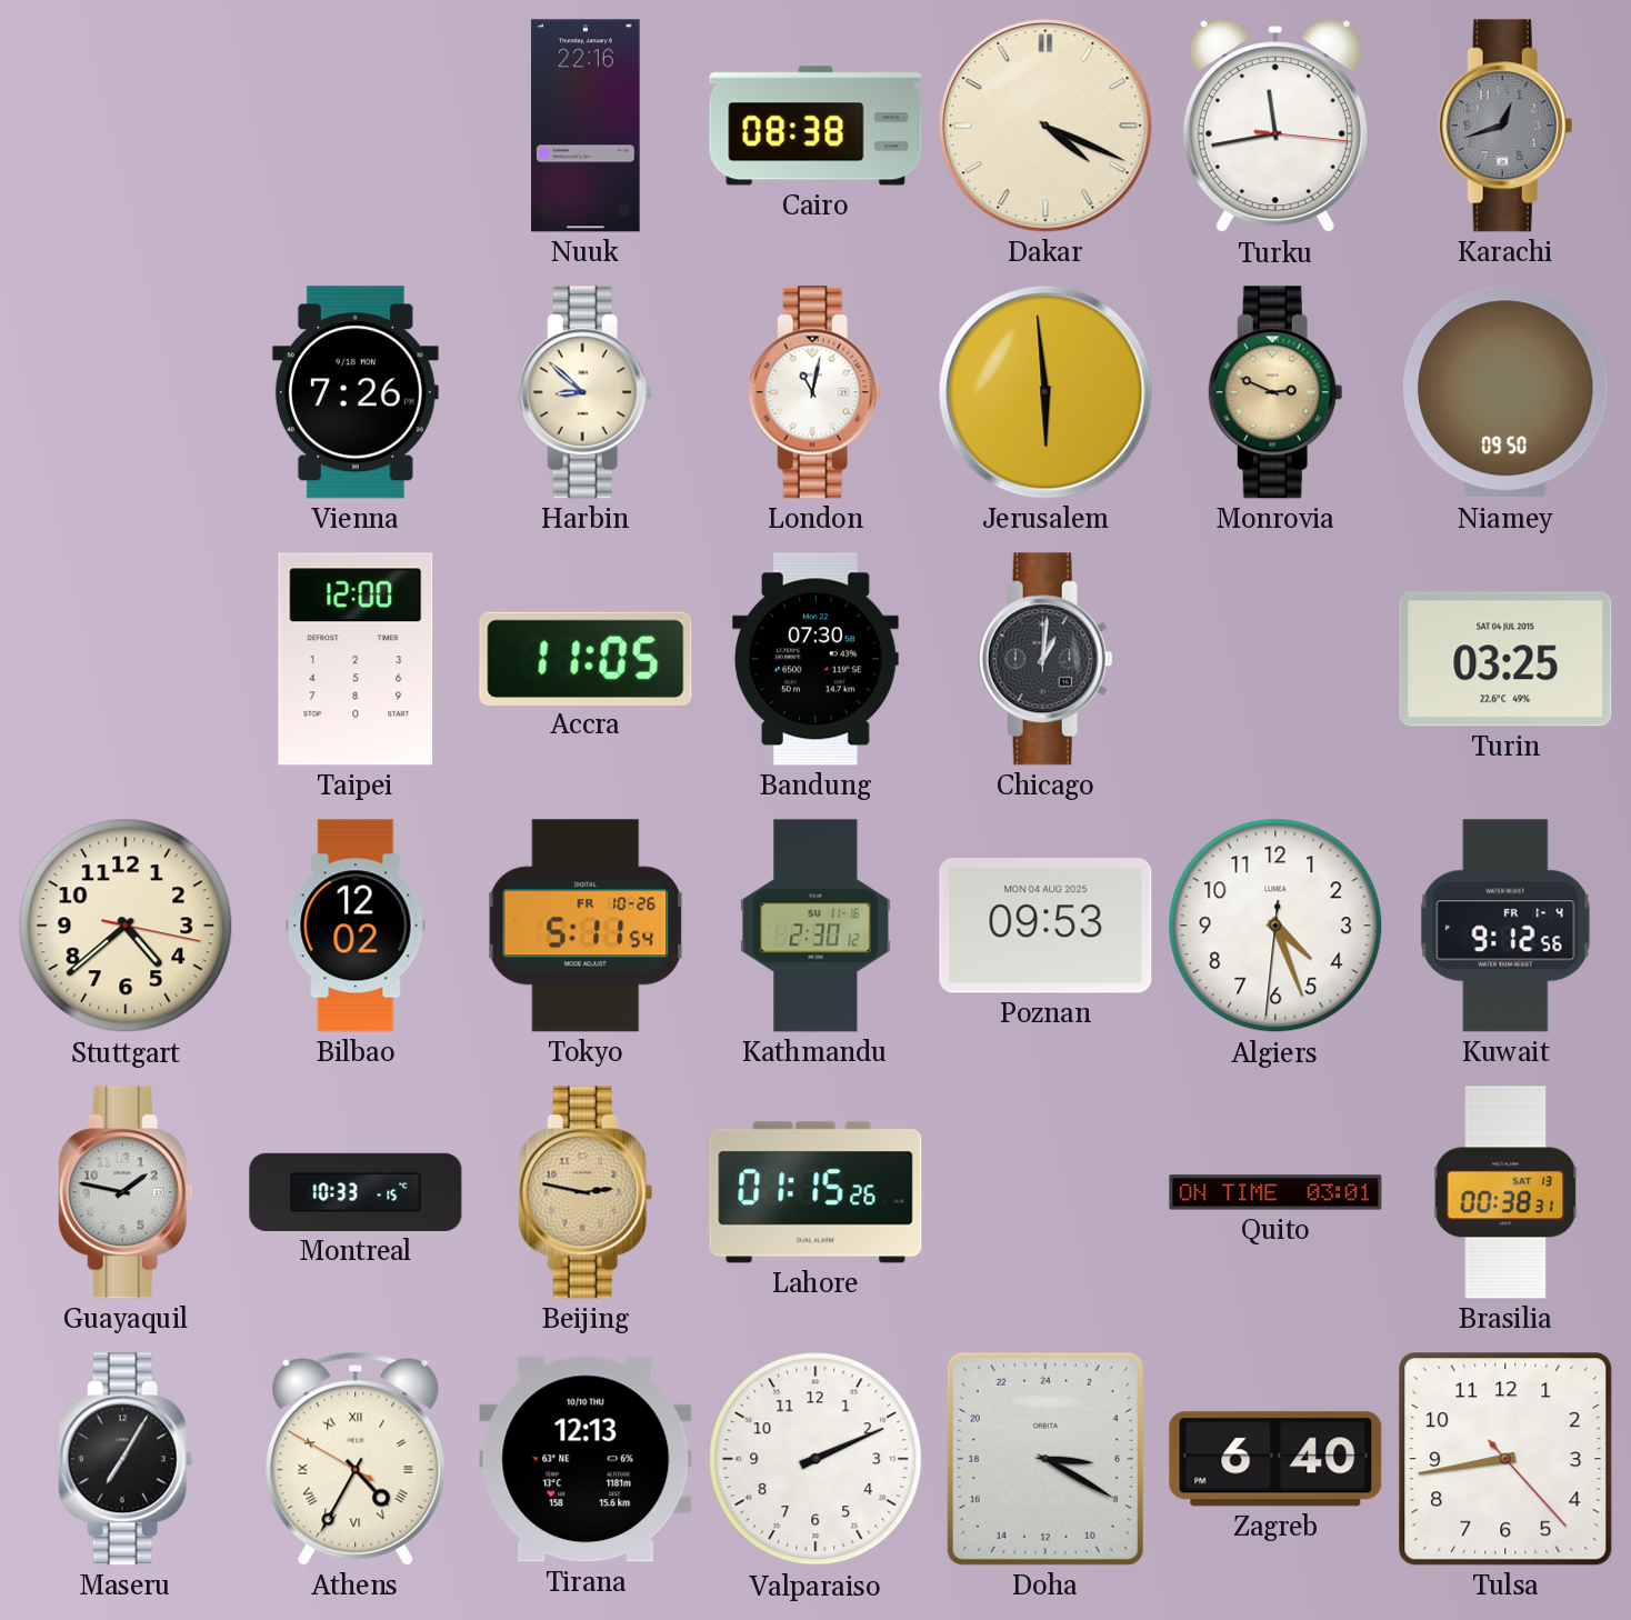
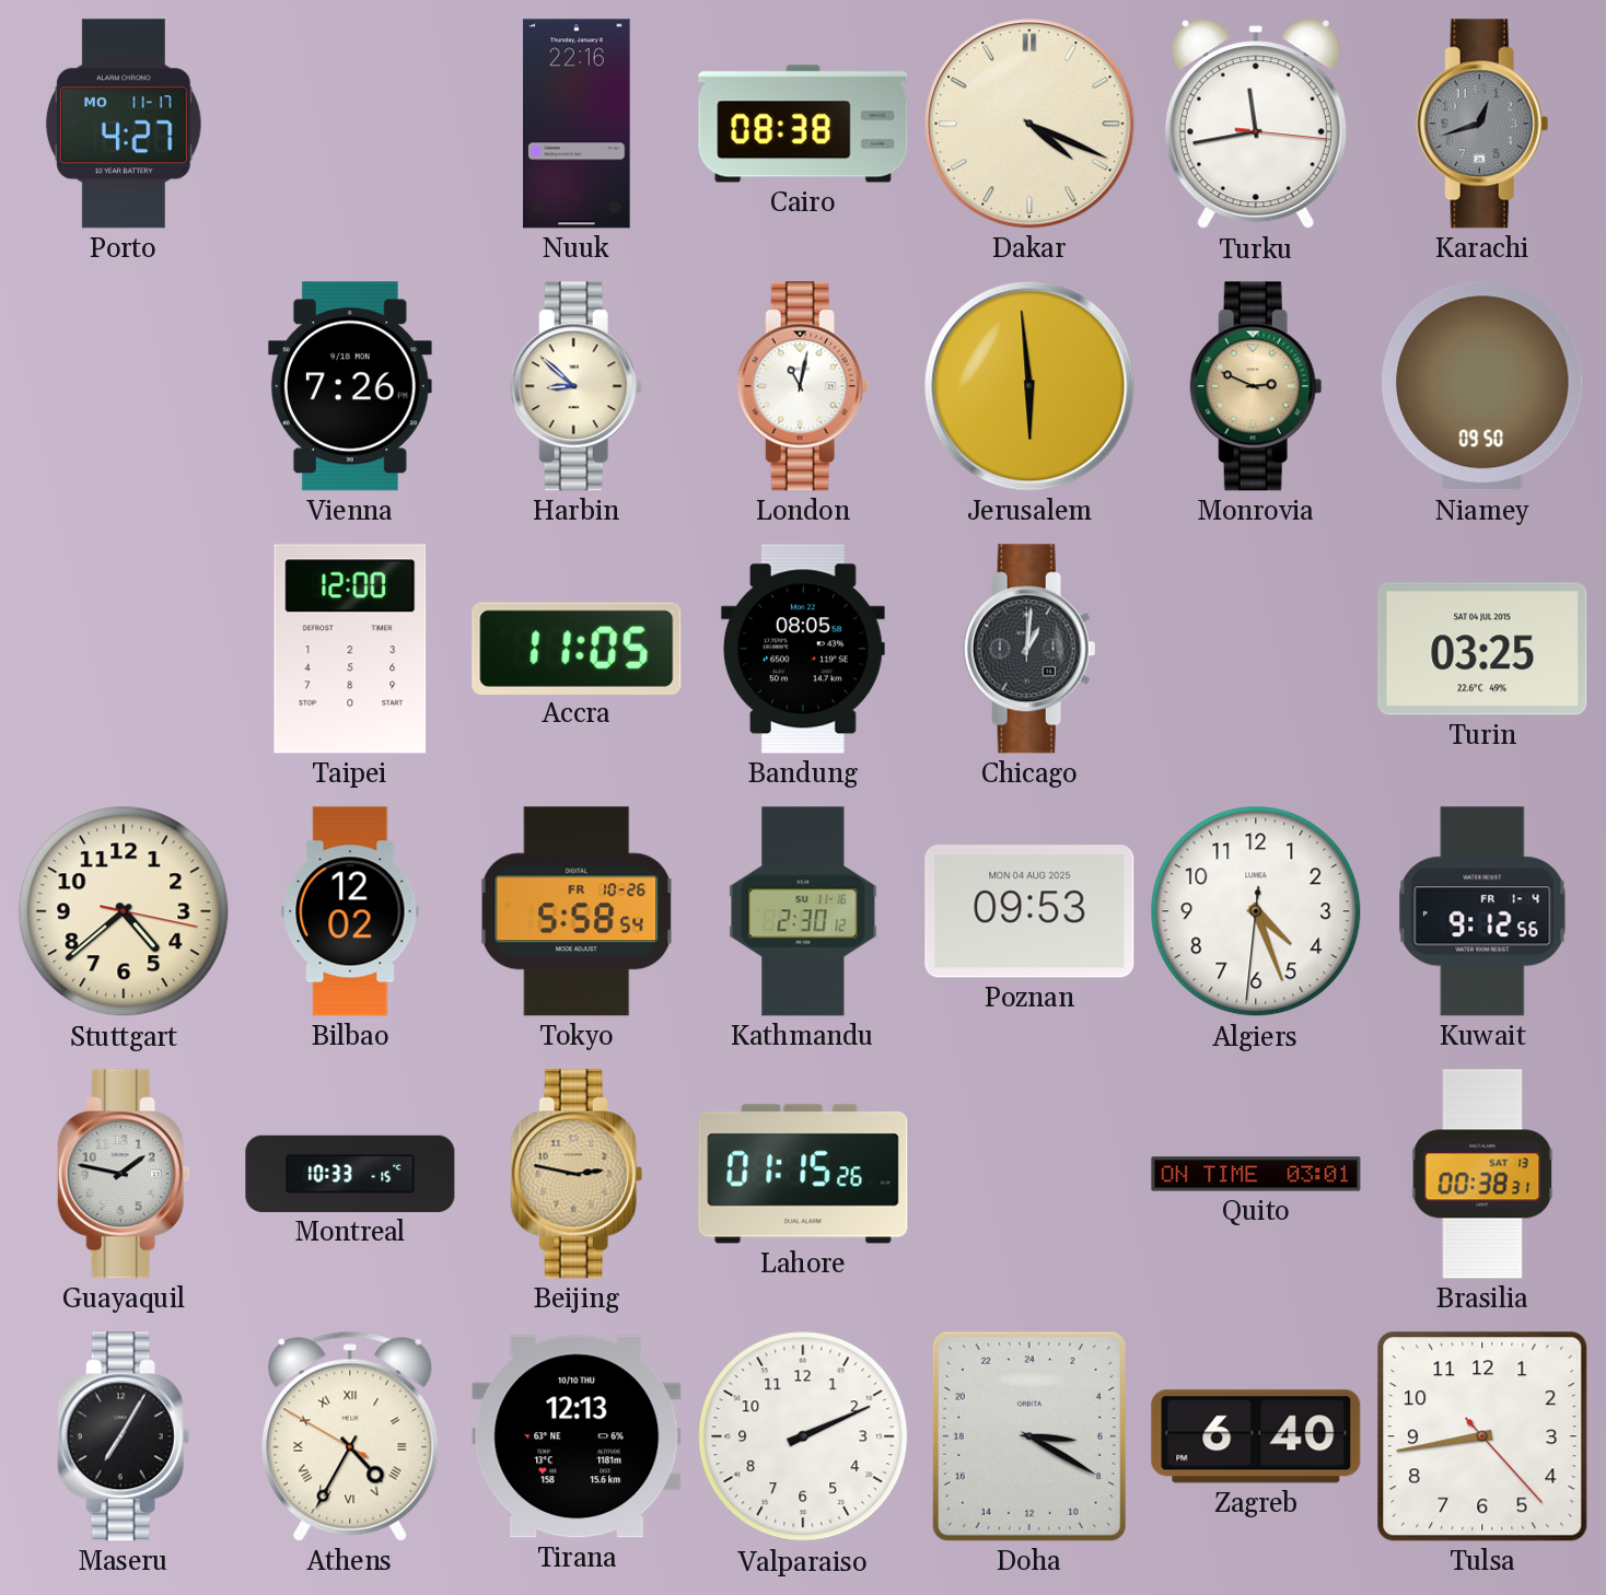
Porto: none -> 4:27
Bandung: 07:30 -> 08:05
Tokyo: 5:11 -> 5:58
